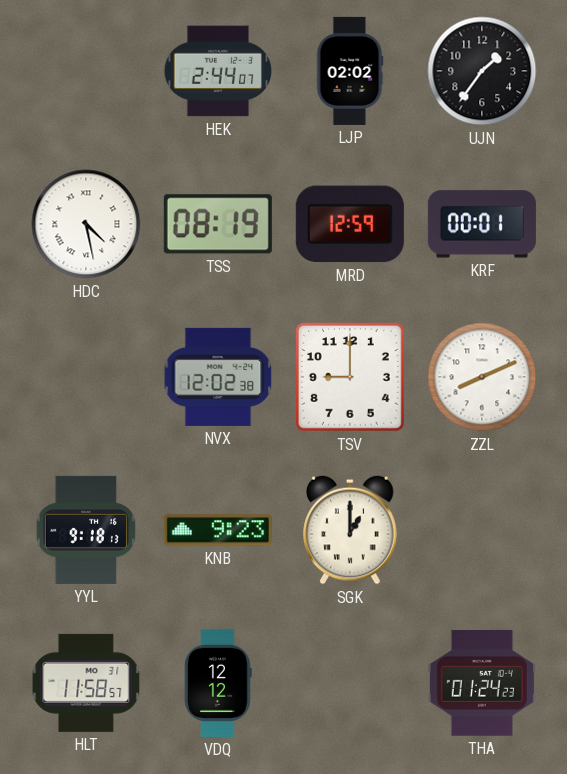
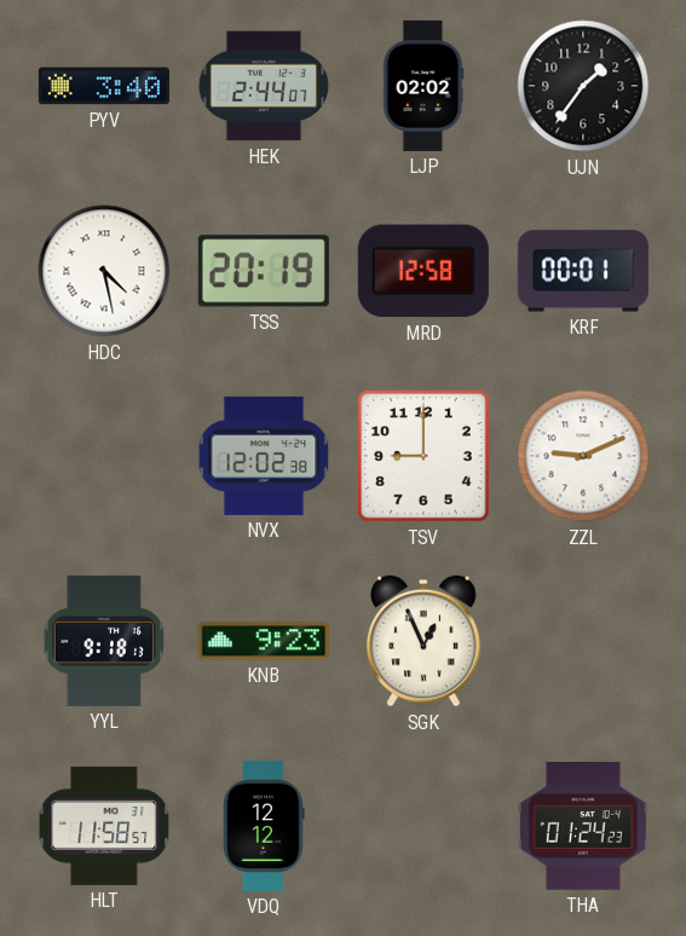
PYV: none -> 3:40
TSS: 08:19 -> 20:19
MRD: 12:59 -> 12:58
ZZL: 8:11 -> 9:11
SGK: 1:00 -> 12:56
